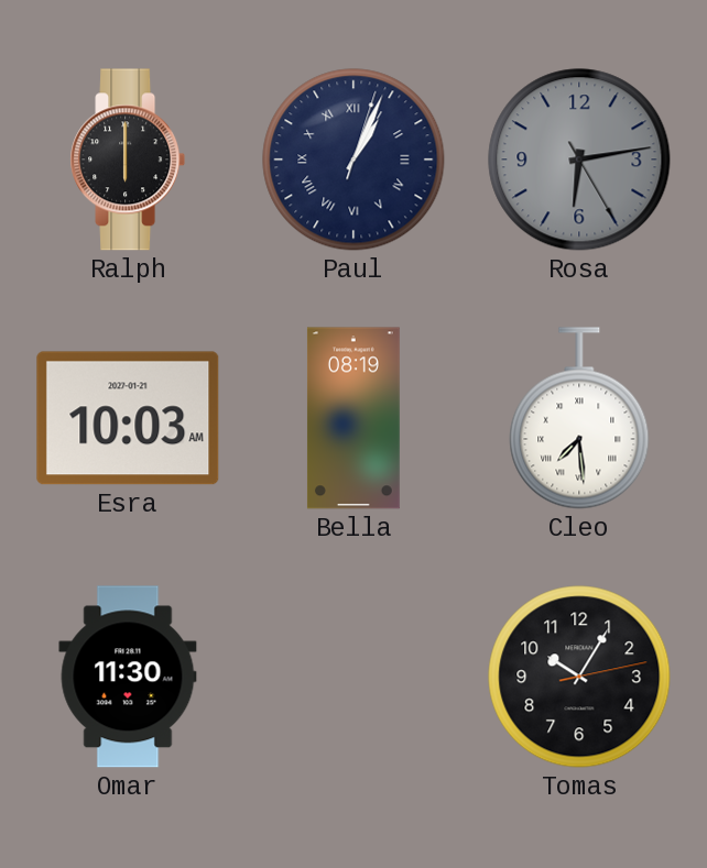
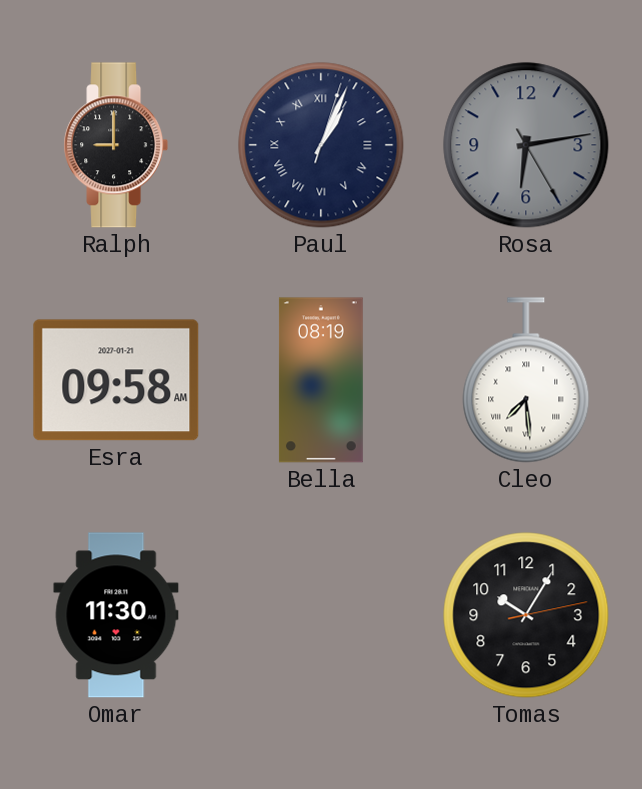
Ralph: 6:00 -> 9:00
Esra: 10:03 -> 09:58
